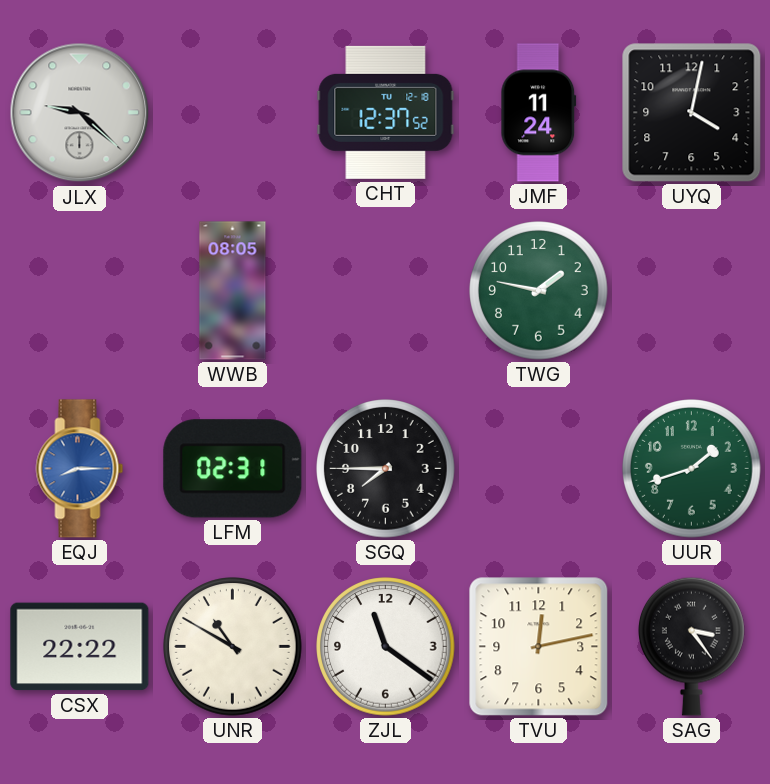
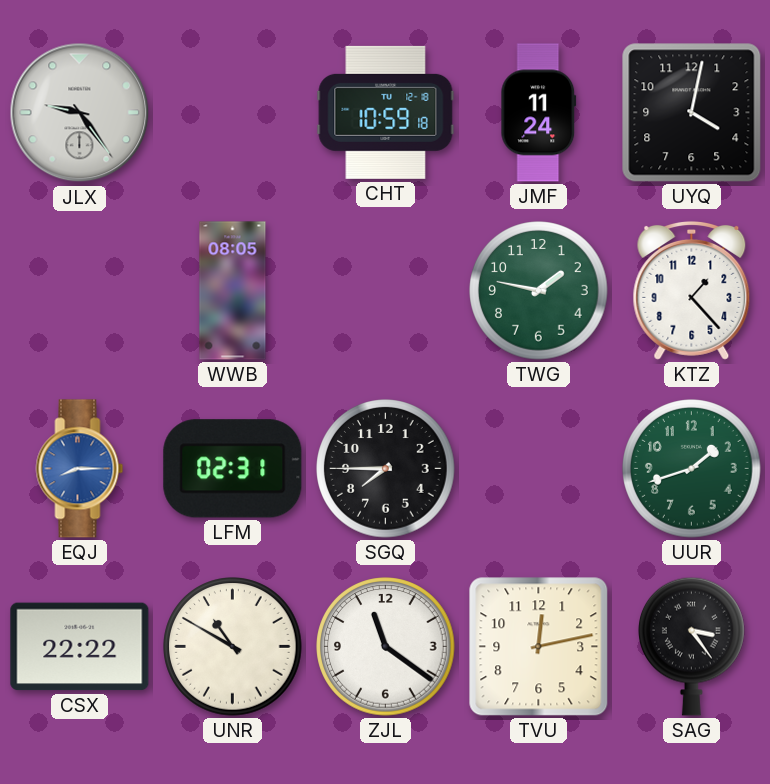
JLX: 9:22 -> 9:24
CHT: 12:37 -> 10:59
KTZ: none -> 1:23
